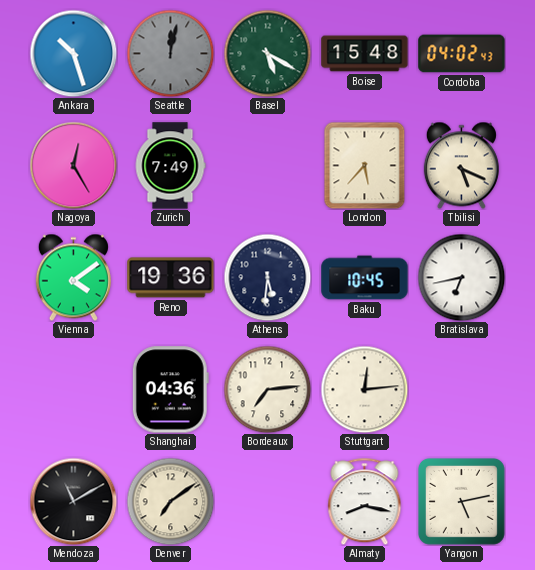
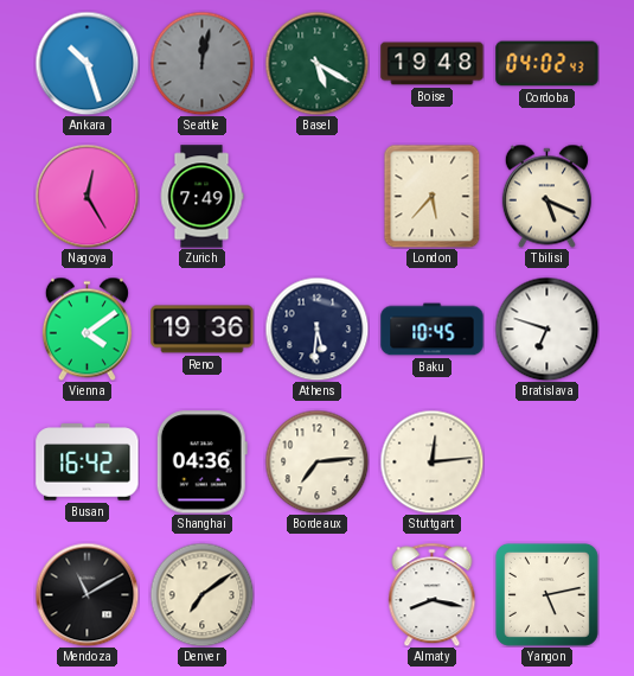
Boise: 15:48 -> 19:48
Bratislava: 6:43 -> 6:48
Busan: none -> 16:42
